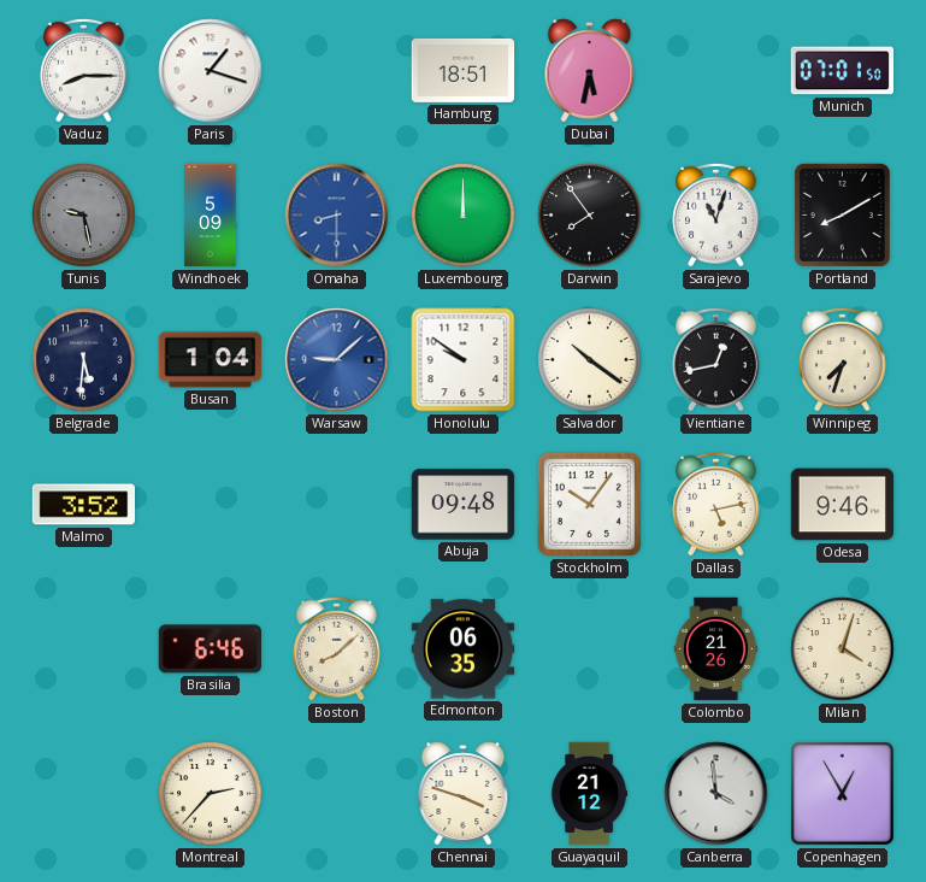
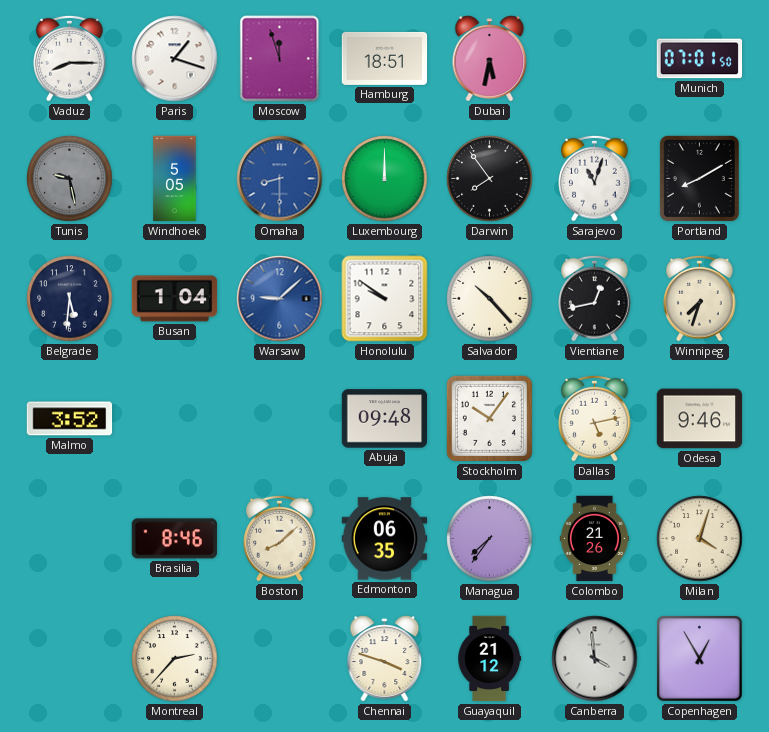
Moscow: none -> 11:57
Windhoek: 5:09 -> 5:05
Salvador: 10:21 -> 10:23
Brasilia: 6:46 -> 8:46
Managua: none -> 7:36
